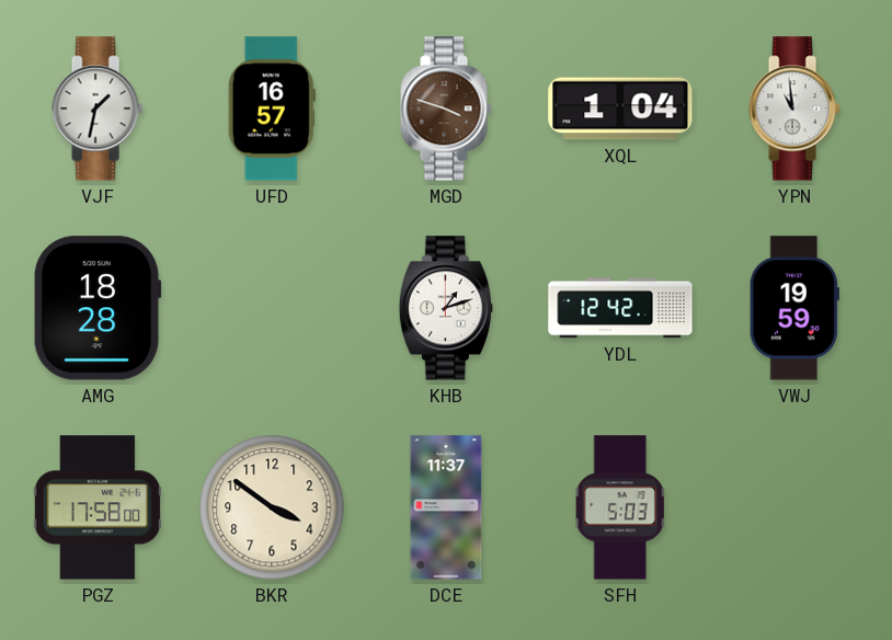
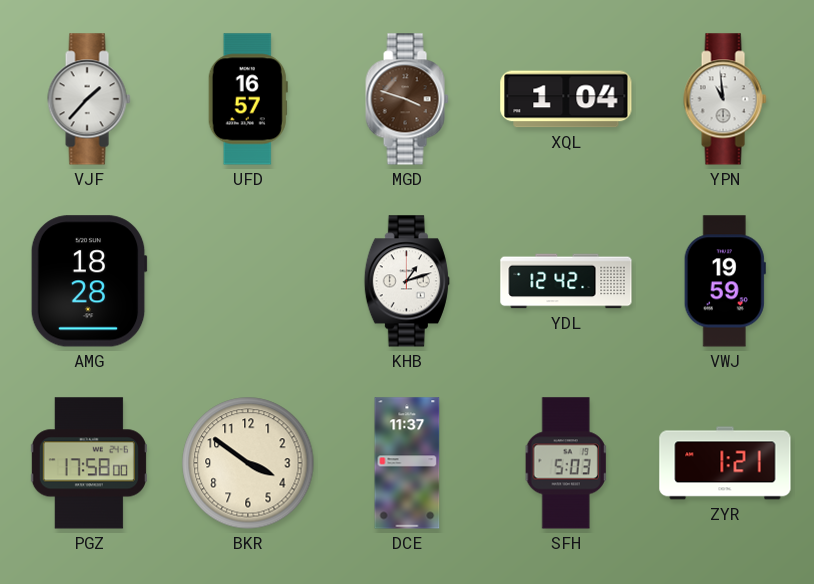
VJF: 1:32 -> 1:37
ZYR: none -> 1:21
